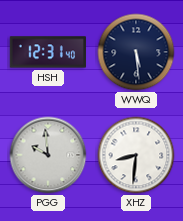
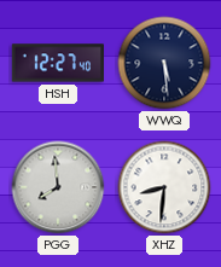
HSH: 12:31 -> 12:27
PGG: 9:59 -> 7:59
